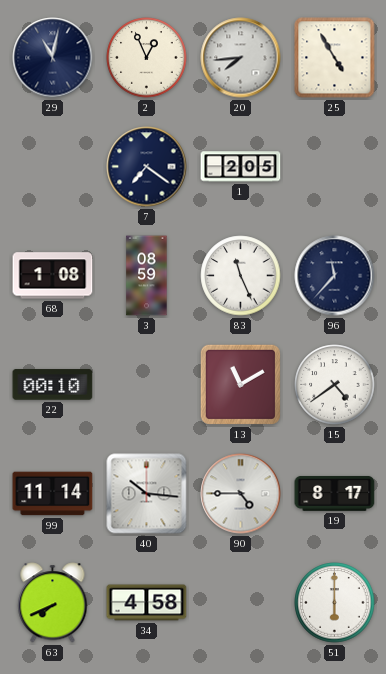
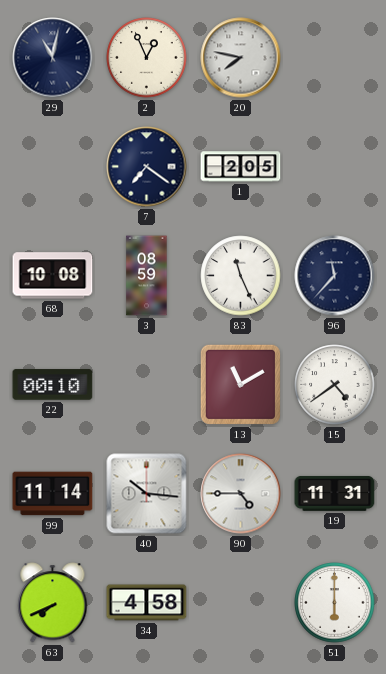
20: 7:44 -> 7:47
25: 4:55 -> none
68: 1:08 -> 10:08
19: 8:17 -> 11:31
